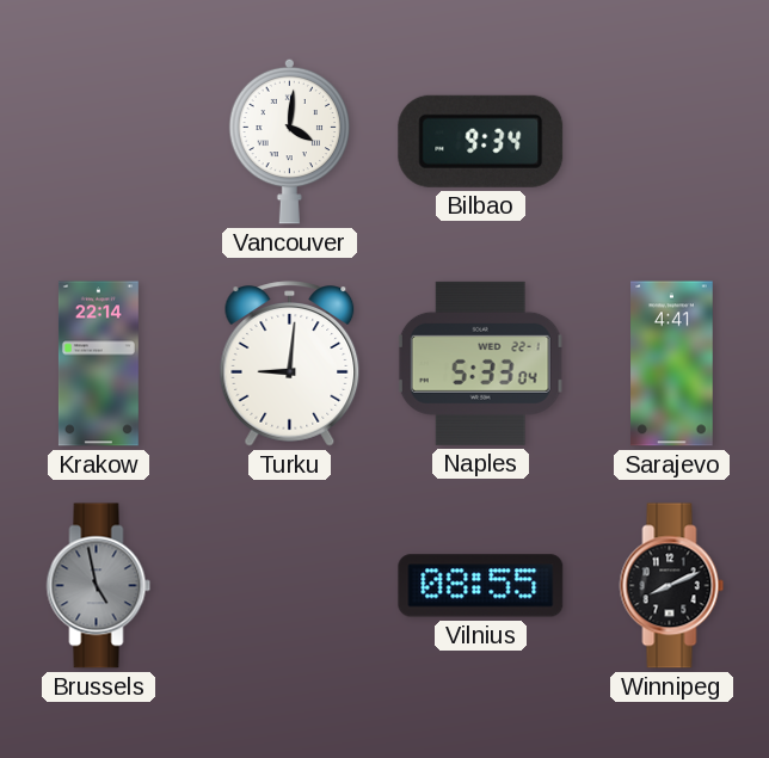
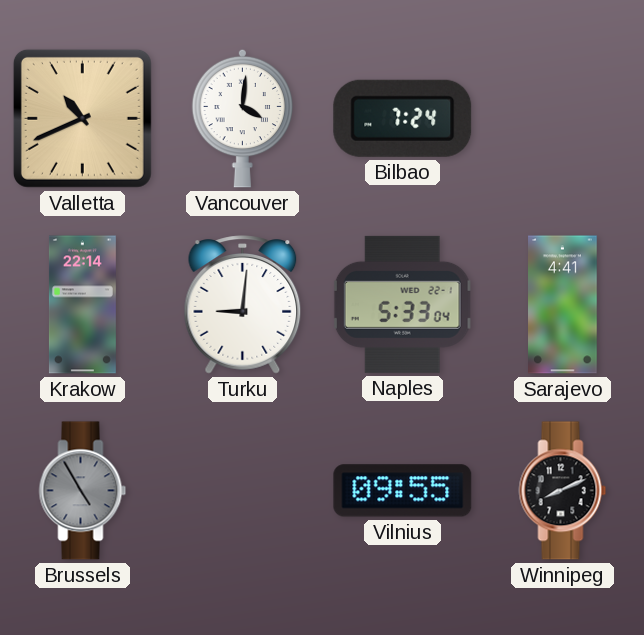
Valletta: none -> 10:41
Bilbao: 9:34 -> 7:24
Brussels: 4:58 -> 4:55
Vilnius: 08:55 -> 09:55
